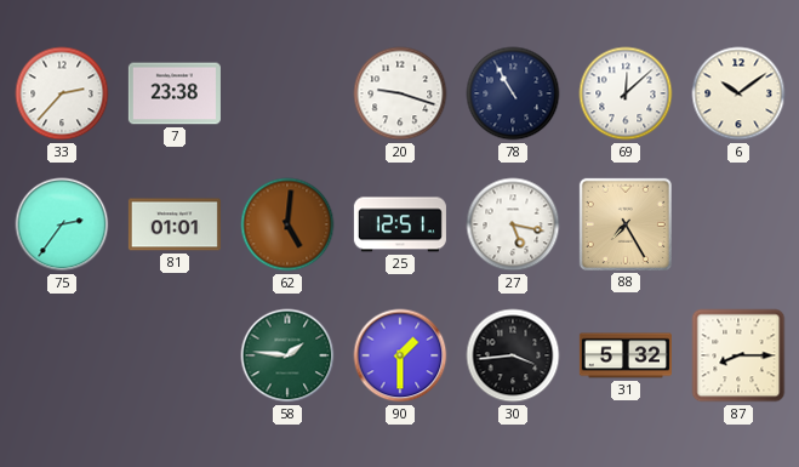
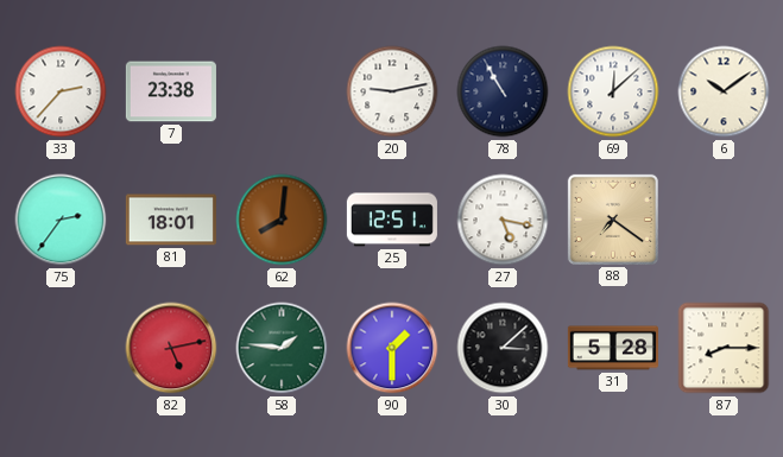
20: 9:18 -> 9:13
81: 01:01 -> 18:01
62: 5:01 -> 8:01
88: 7:25 -> 7:21
82: none -> 5:13
30: 3:44 -> 3:08
31: 5:32 -> 5:28
